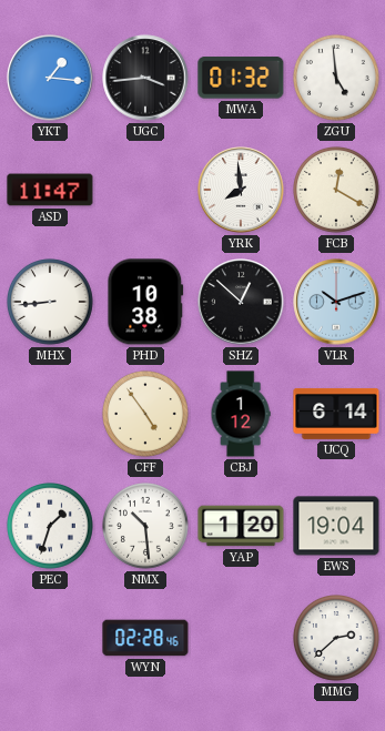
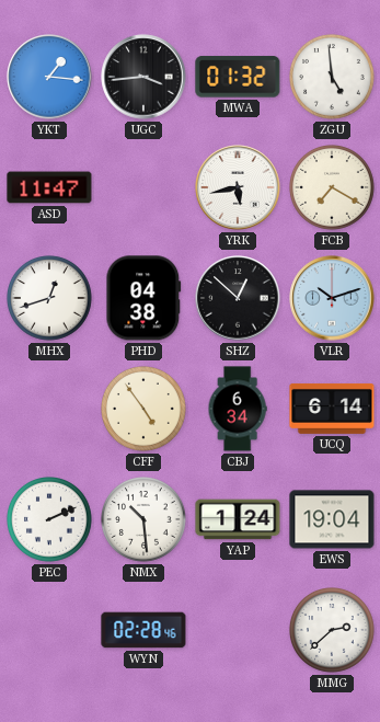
YRK: 7:59 -> 5:43
FCB: 12:20 -> 7:20
MHX: 8:44 -> 12:42
PHD: 10:38 -> 04:38
CBJ: 1:12 -> 6:34
PEC: 1:33 -> 2:11
YAP: 1:20 -> 1:24
